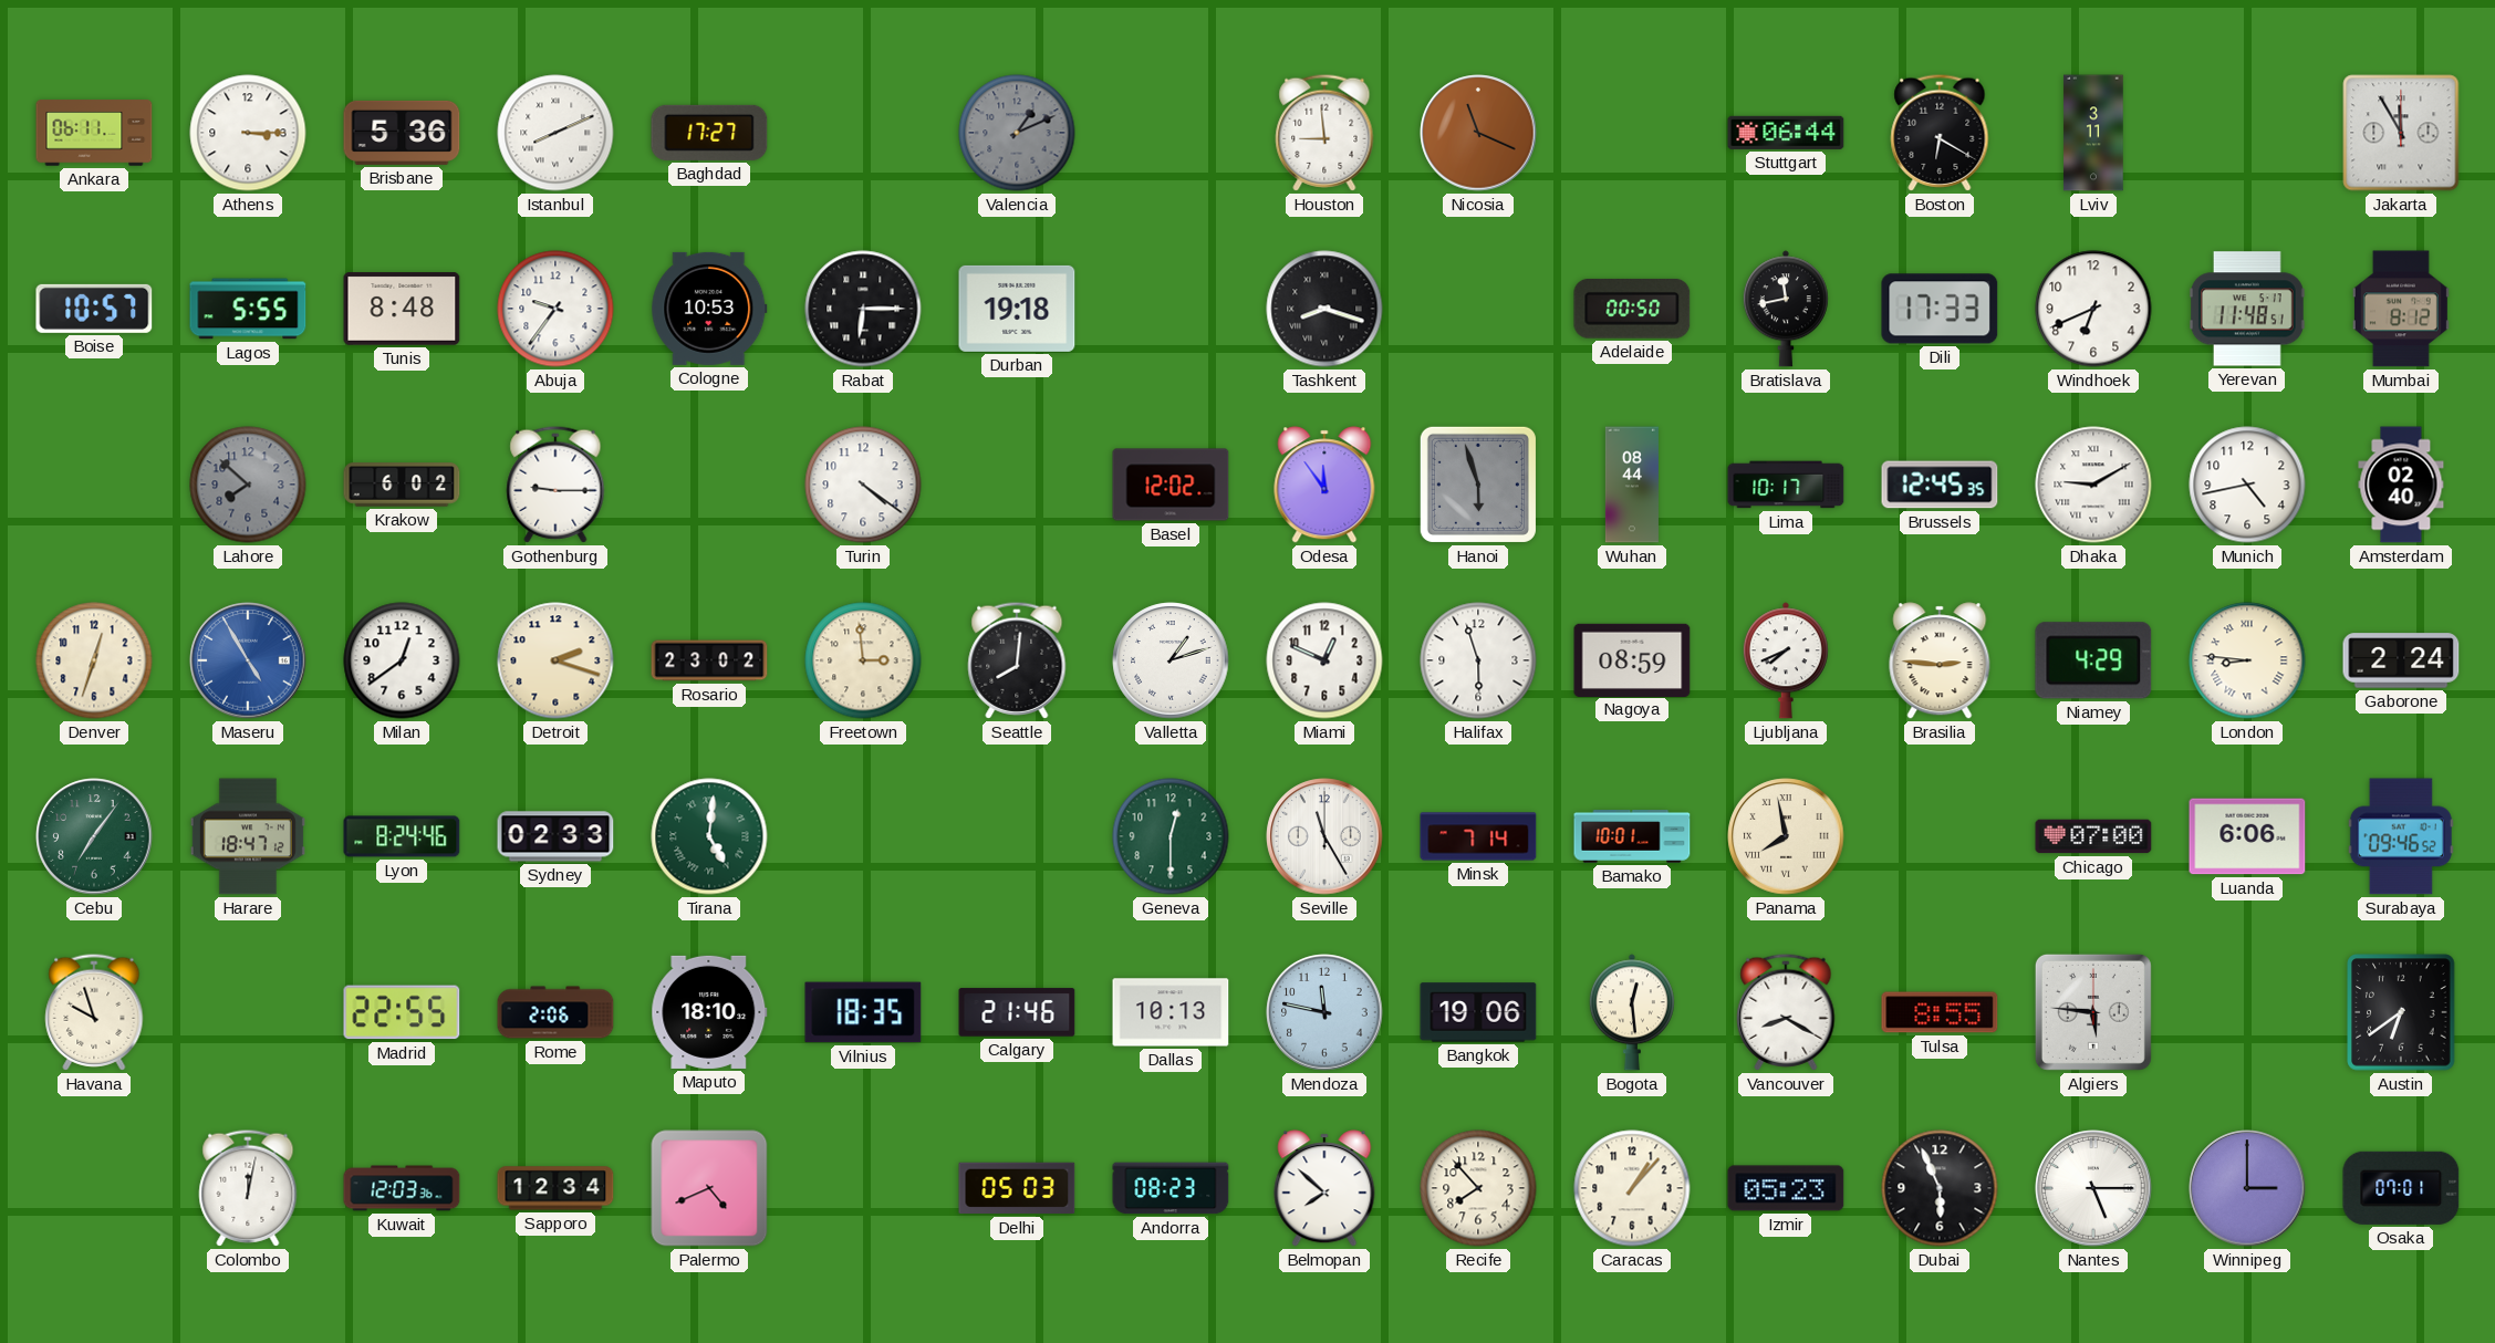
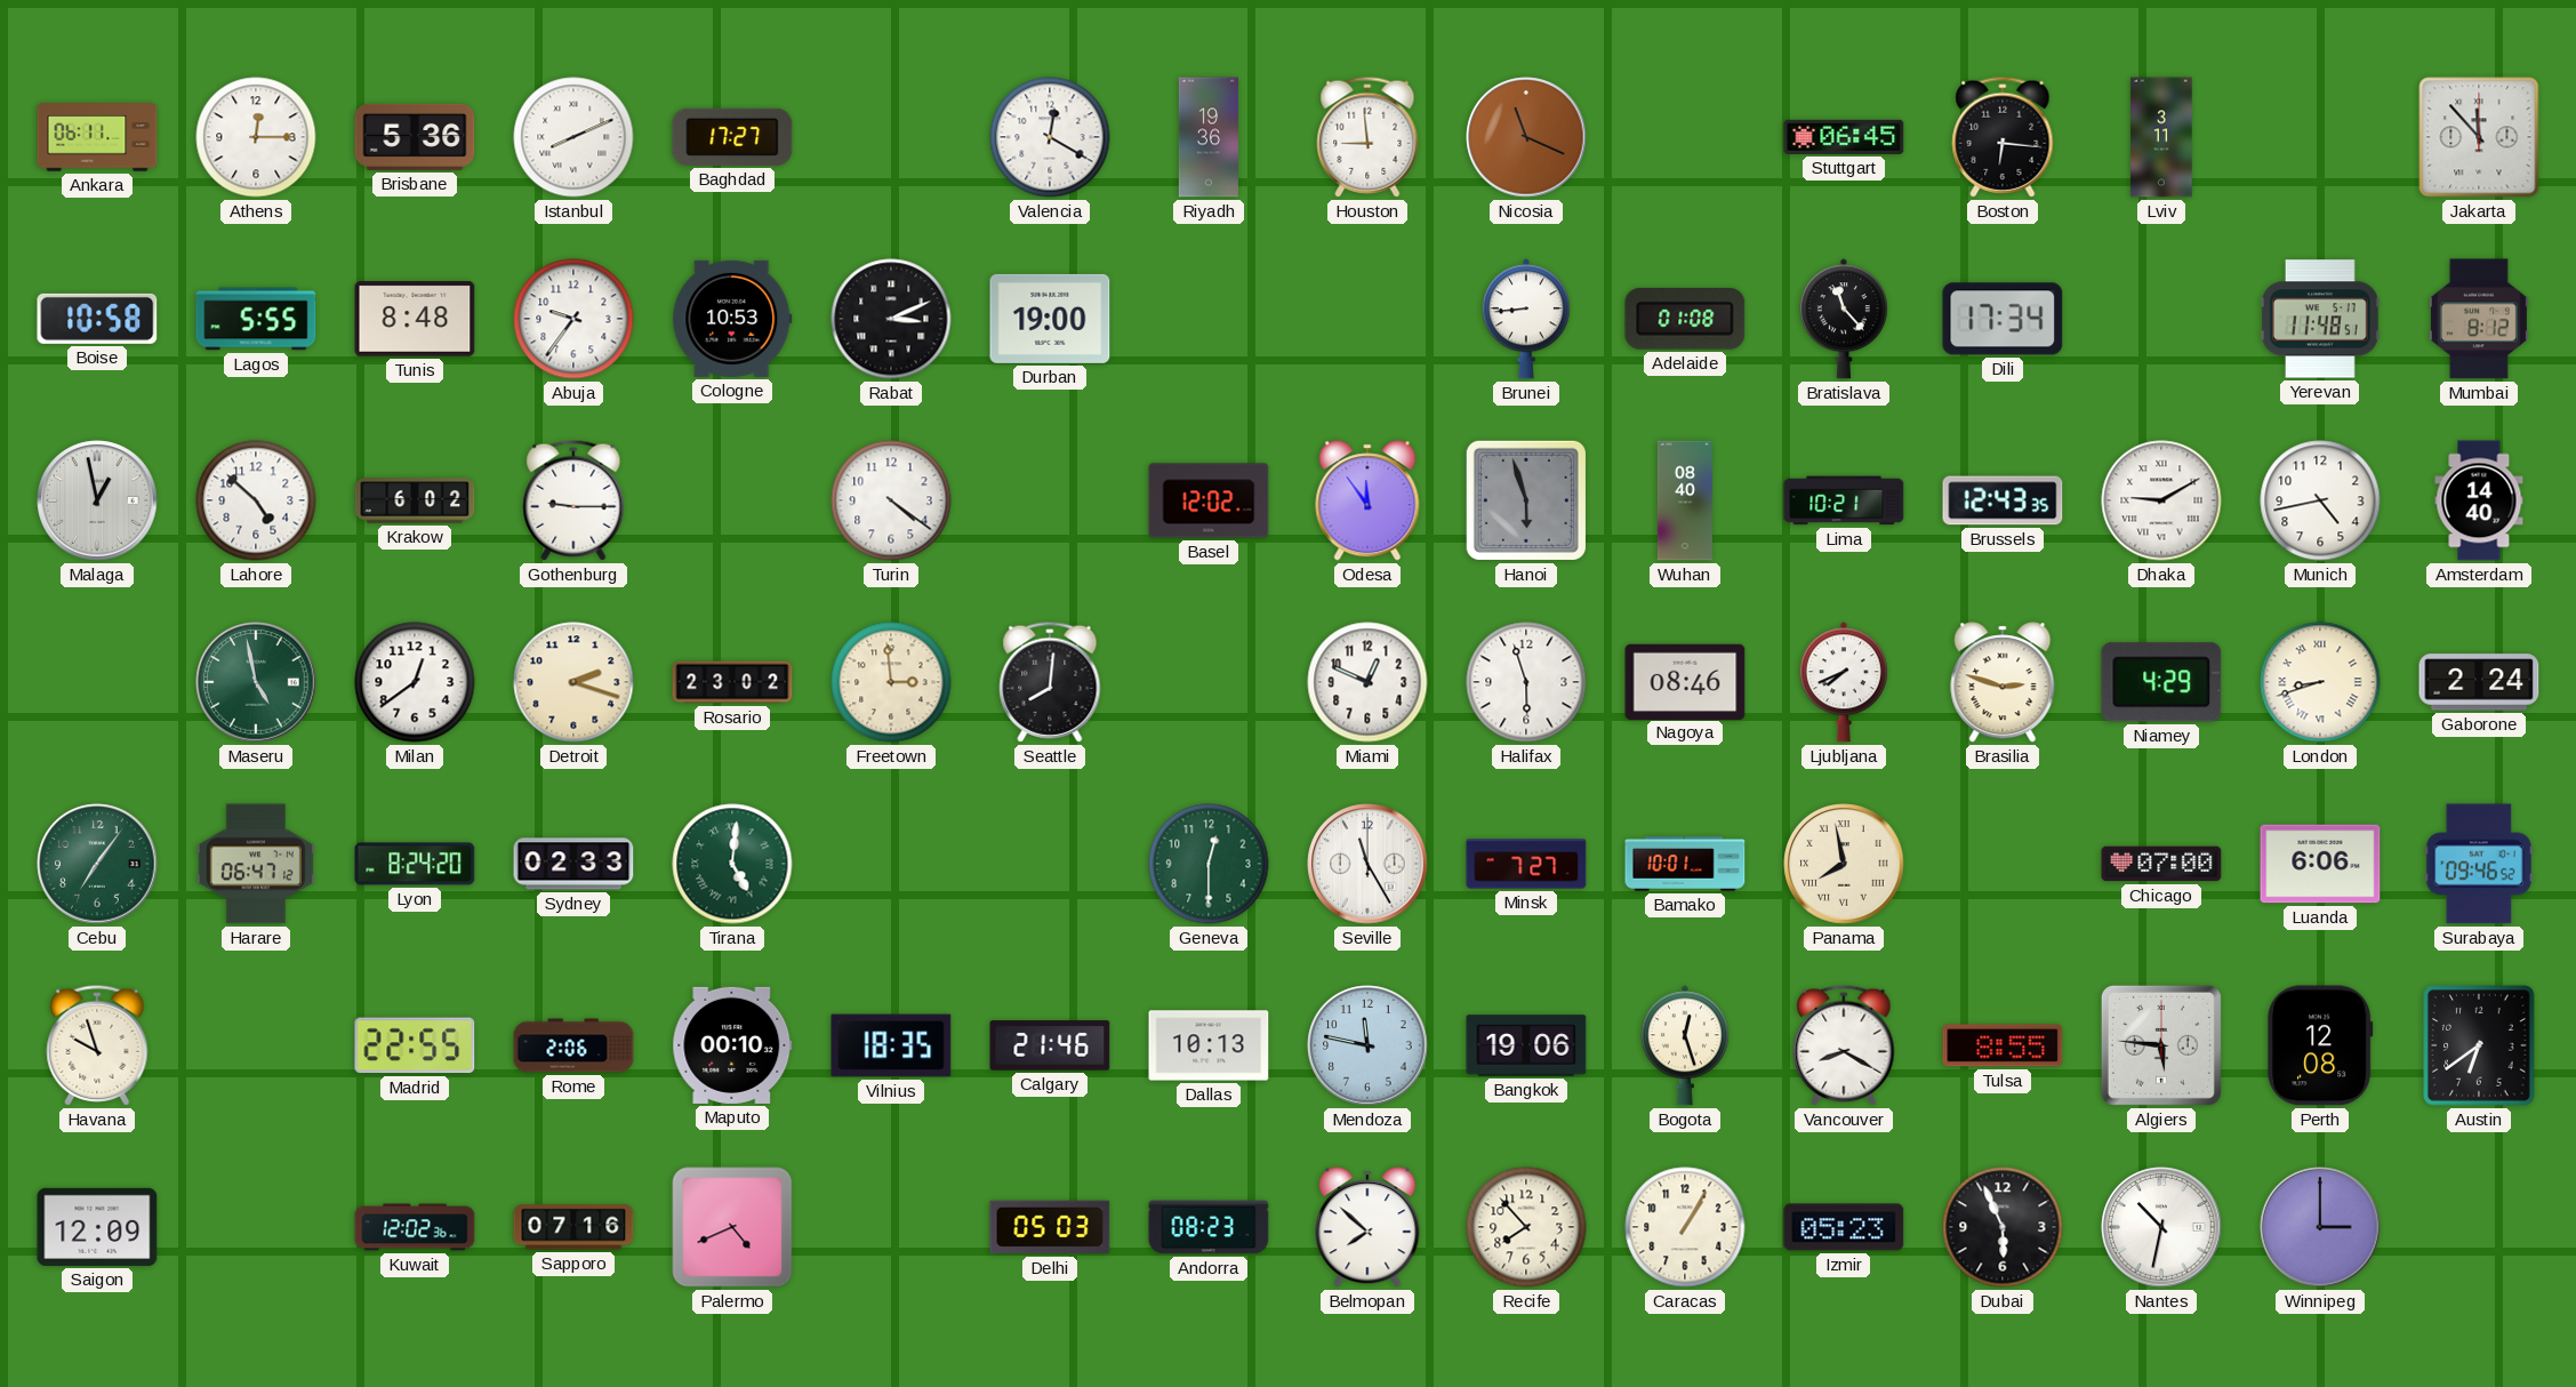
Athens: 3:15 -> 12:15
Valencia: 1:11 -> 12:20
Valencia dial: grey -> white
Riyadh: none -> 19:36
Stuttgart: 06:44 -> 06:45
Boston: 6:20 -> 6:16
Jakarta: 11:55 -> 11:53
Boise: 10:57 -> 10:58
Rabat: 6:15 -> 3:11
Durban: 19:18 -> 19:00
Tashkent: 8:18 -> none
Brunei: none -> 8:44
Adelaide: 00:50 -> 01:08
Bratislava: 11:43 -> 11:23
Dili: 17:33 -> 17:34
Windhoek: 6:41 -> none
Malaga: none -> 12:58
Lahore: 7:52 -> 4:52
Lahore dial: grey -> white
Wuhan: 08:44 -> 08:40
Lima: 10:17 -> 10:21
Brussels: 12:45 -> 12:43
Amsterdam: 02:40 -> 14:40
Denver: 12:33 -> none
Maseru: 4:55 -> 4:58
Maseru dial: blue -> green
Valletta: 1:12 -> none
Nagoya: 08:59 -> 08:46
Brasilia: 2:46 -> 2:48
London: 8:46 -> 8:42
Harare: 18:47 -> 06:47
Lyon: 8:24:46 -> 8:24:20
Minsk: 7:14 -> 7:27
Maputo: 18:10 -> 00:10
Bogota: 12:29 -> 12:27
Perth: none -> 12:08
Saigon: none -> 12:09
Colombo: 12:02 -> none
Kuwait: 12:03 -> 12:02
Sapporo: 12:34 -> 07:16
Caracas: 1:07 -> 1:05
Nantes: 5:15 -> 10:32
Osaka: 07:01 -> none
